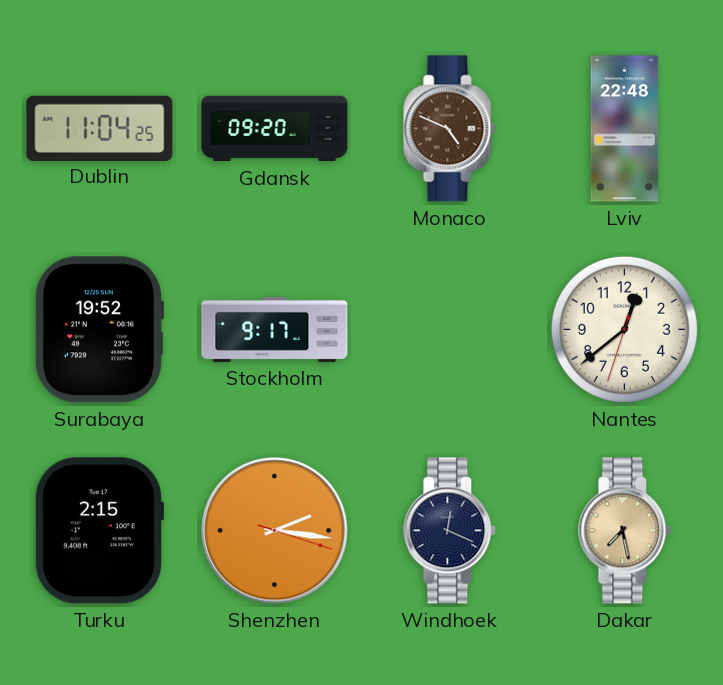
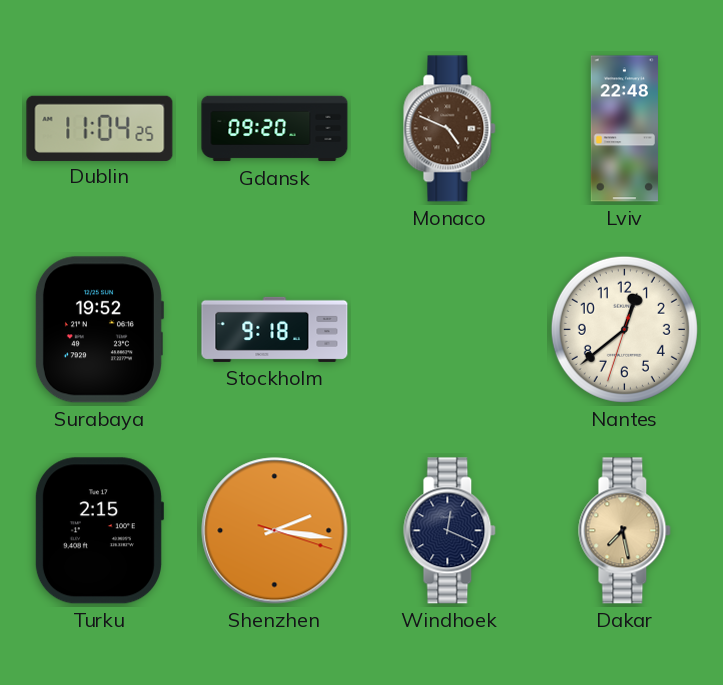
Stockholm: 9:17 -> 9:18
